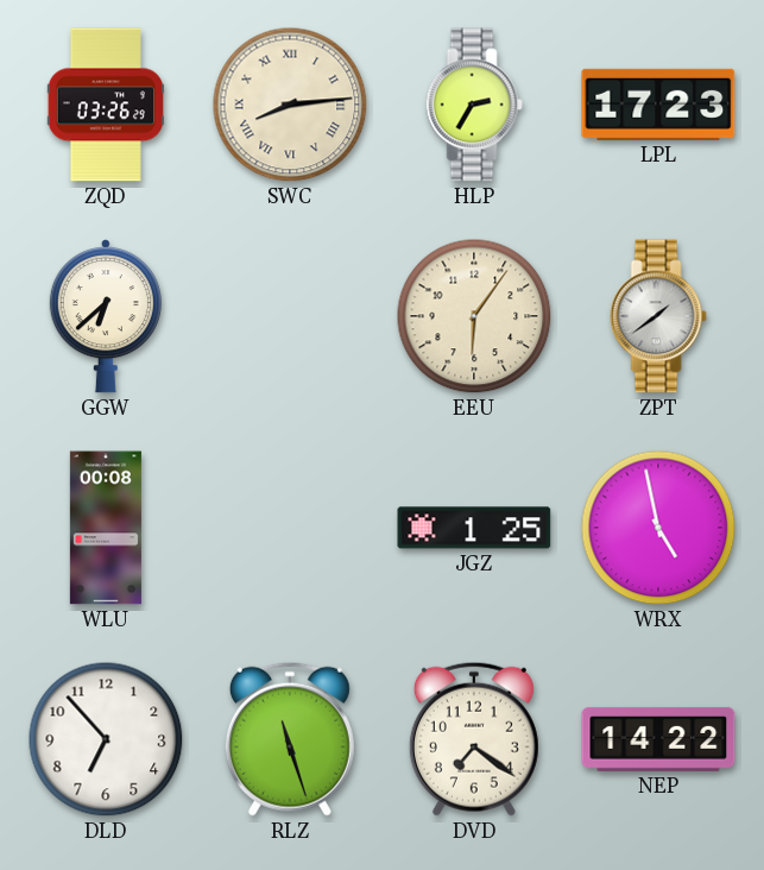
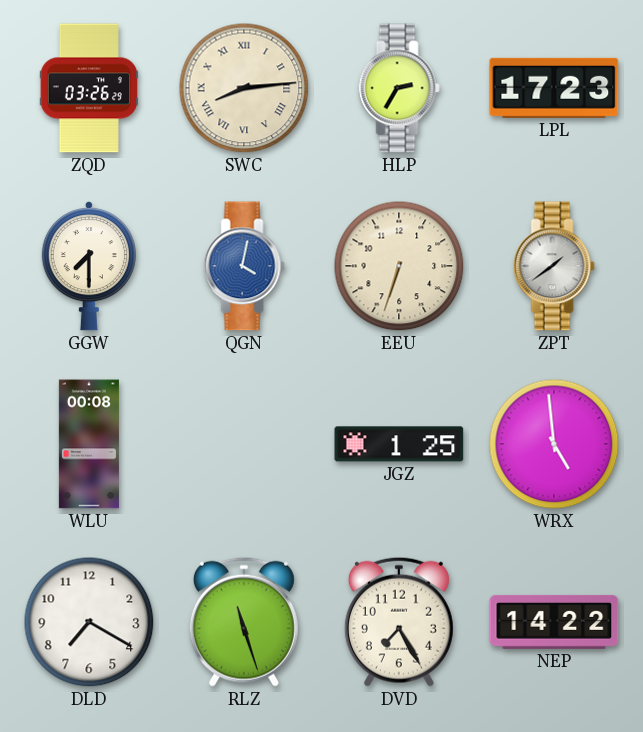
GGW: 6:38 -> 7:30
QGN: none -> 4:02
EEU: 6:06 -> 6:33
WRX: 4:58 -> 4:59
DLD: 6:53 -> 7:20
DVD: 7:21 -> 7:25
